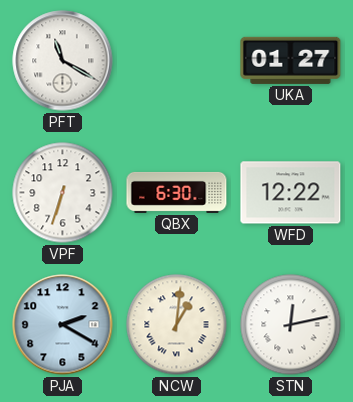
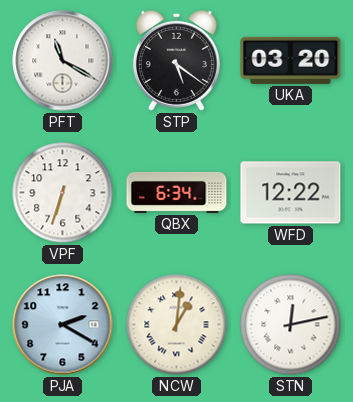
STP: none -> 5:21
UKA: 01:27 -> 03:20
QBX: 6:30 -> 6:34
